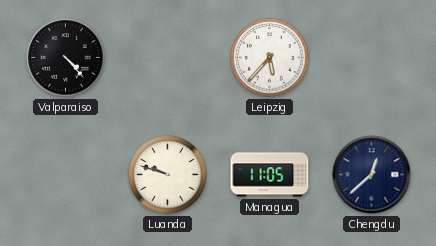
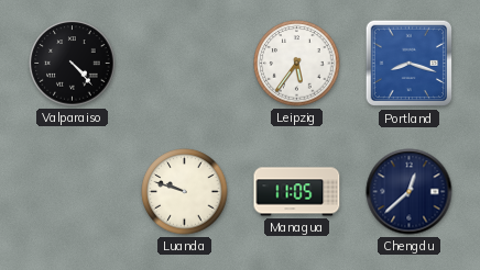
Leipzig: 5:37 -> 5:36
Portland: none -> 8:18
